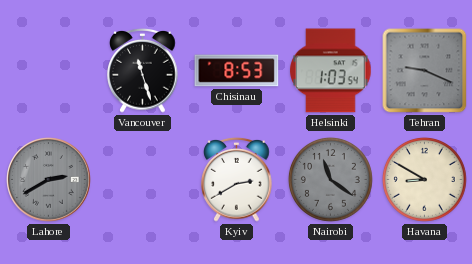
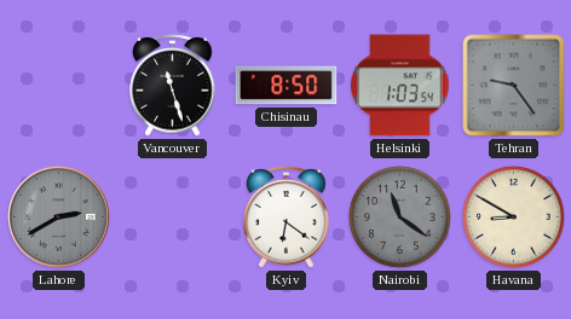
Chisinau: 8:53 -> 8:50
Tehran: 9:19 -> 9:24
Kyiv: 2:40 -> 6:21
